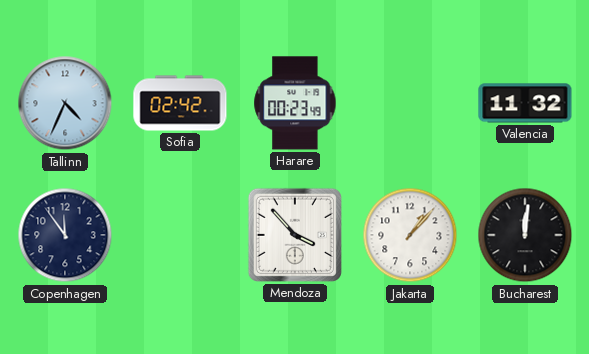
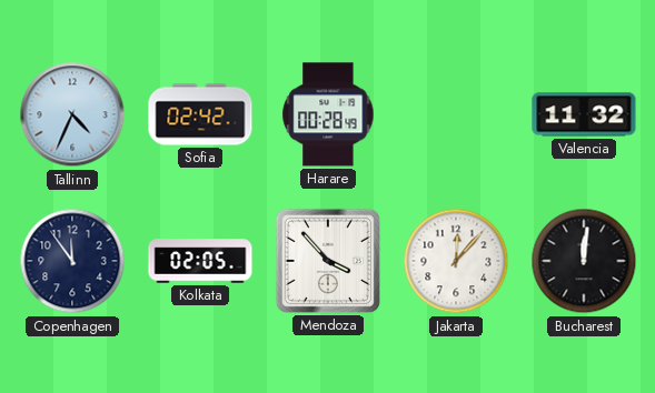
Harare: 00:23 -> 00:28
Kolkata: none -> 02:05
Jakarta: 1:07 -> 12:07
